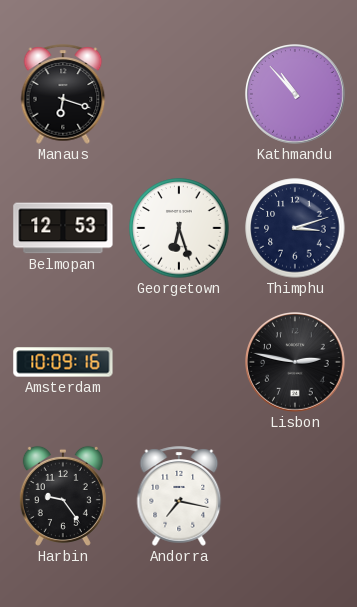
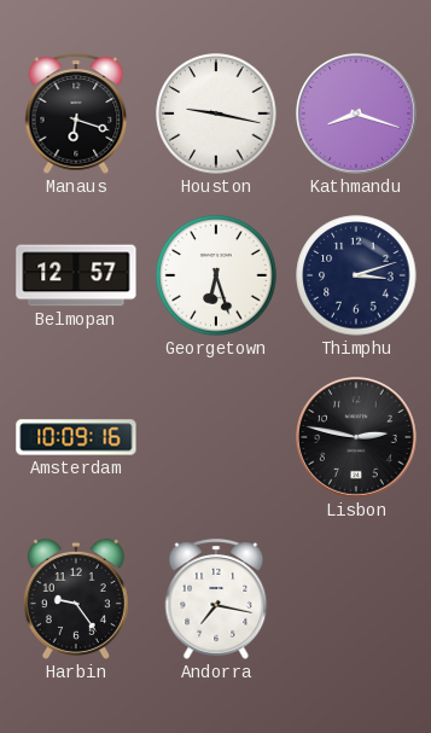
Houston: none -> 9:17
Kathmandu: 10:53 -> 8:18
Belmopan: 12:53 -> 12:57
